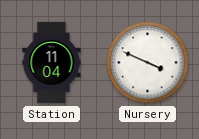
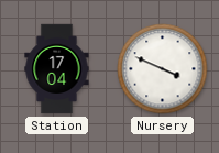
Station: 11:04 -> 17:04
